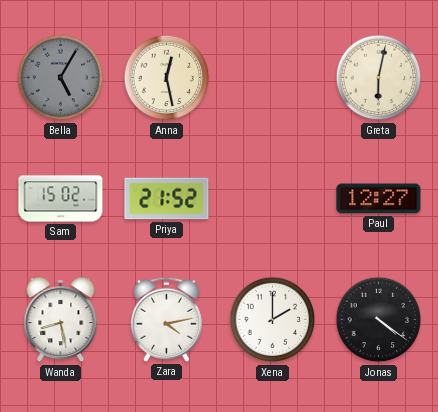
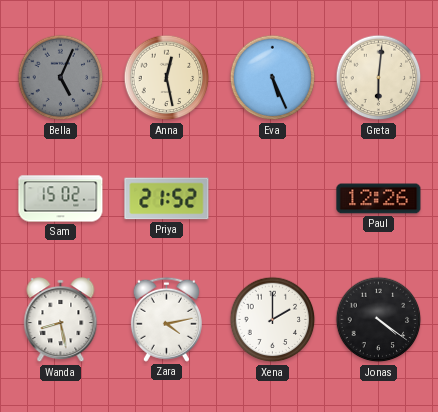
Bella: 5:05 -> 5:04
Eva: none -> 5:26
Greta: 6:02 -> 6:01
Paul: 12:27 -> 12:26
